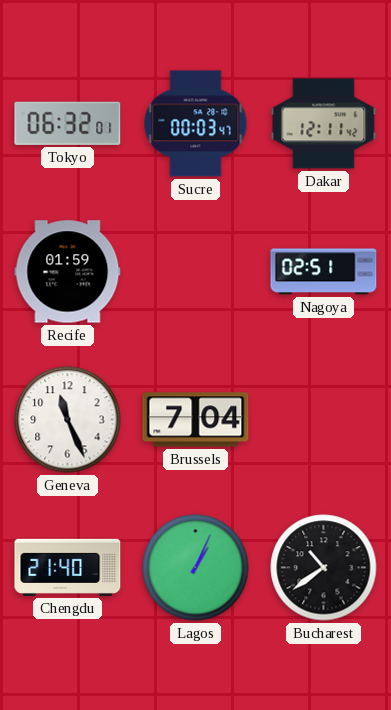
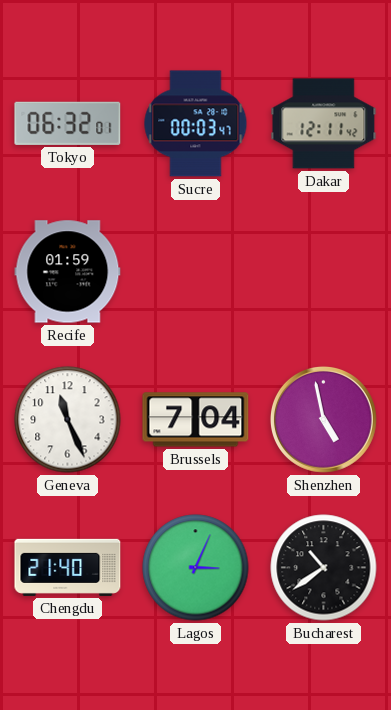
Nagoya: 02:51 -> none
Shenzhen: none -> 4:58
Lagos: 1:04 -> 3:04
